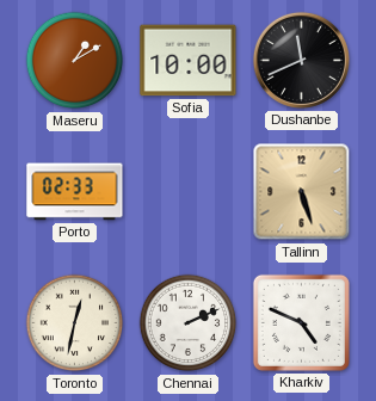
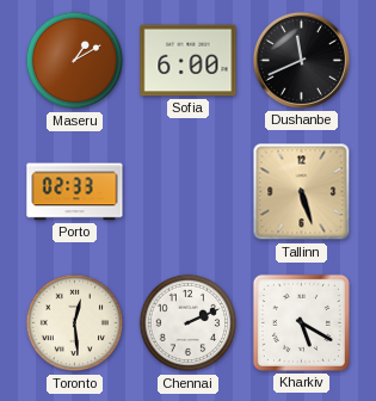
Sofia: 10:00 -> 6:00
Toronto: 12:32 -> 12:29
Kharkiv: 4:49 -> 5:20
